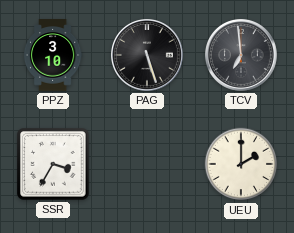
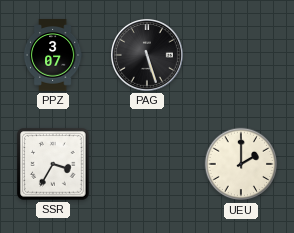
PPZ: 3:10 -> 3:07
TCV: 6:59 -> none
